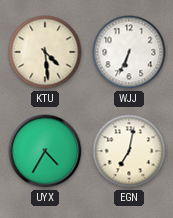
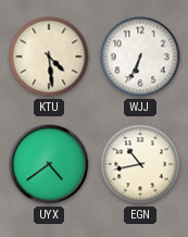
UYX: 4:35 -> 4:39
EGN: 7:02 -> 10:43
